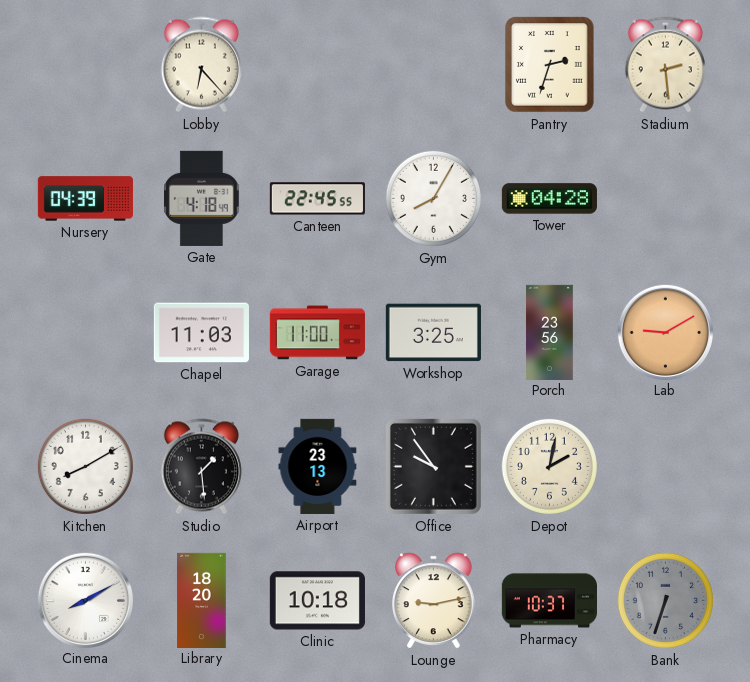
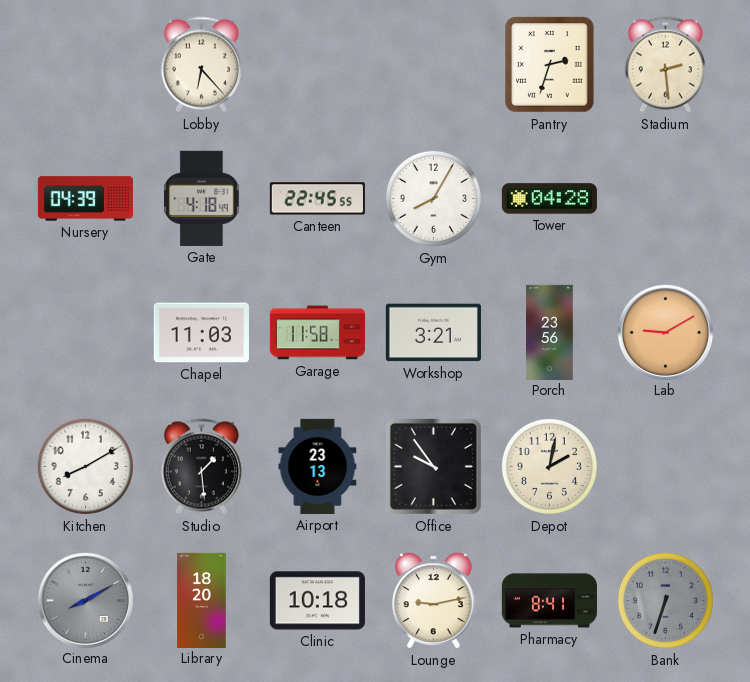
Garage: 11:00 -> 11:58
Workshop: 3:25 -> 3:21
Cinema dial: white -> grey
Pharmacy: 10:37 -> 8:41
